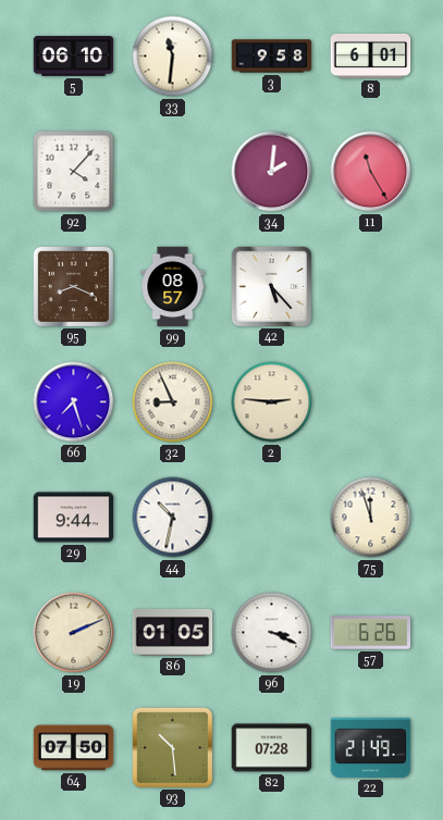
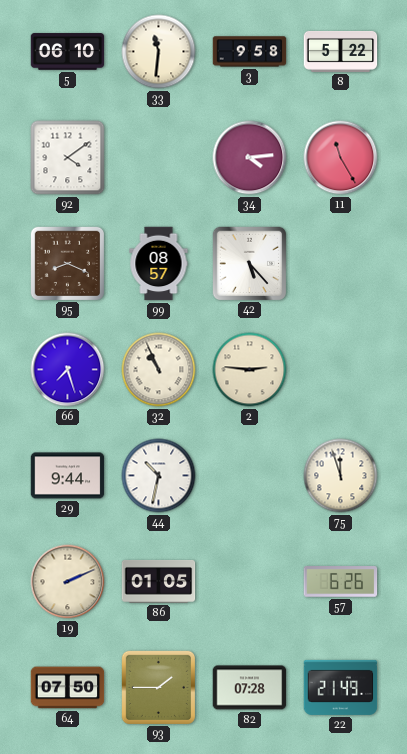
8: 6:01 -> 5:22
92: 4:07 -> 4:09
34: 2:01 -> 4:14
32: 8:56 -> 10:56
96: 3:19 -> none
93: 10:29 -> 1:45
